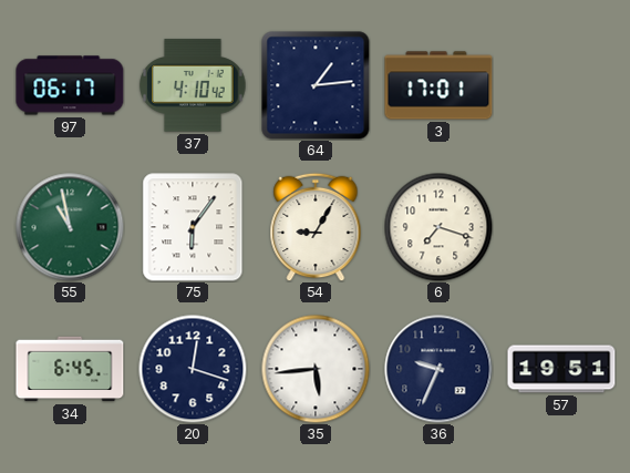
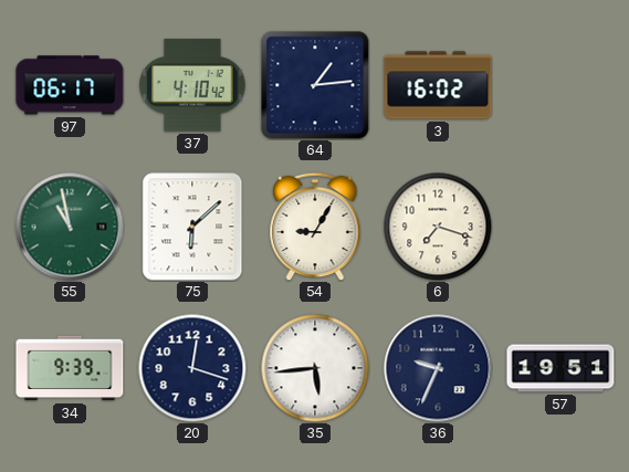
3: 17:01 -> 16:02
75: 6:06 -> 6:08
34: 6:45 -> 9:39
